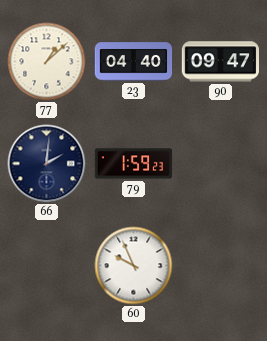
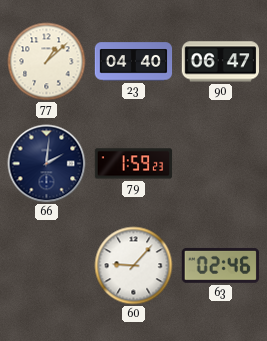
90: 09:47 -> 06:47
60: 9:56 -> 9:07
63: none -> 02:46
